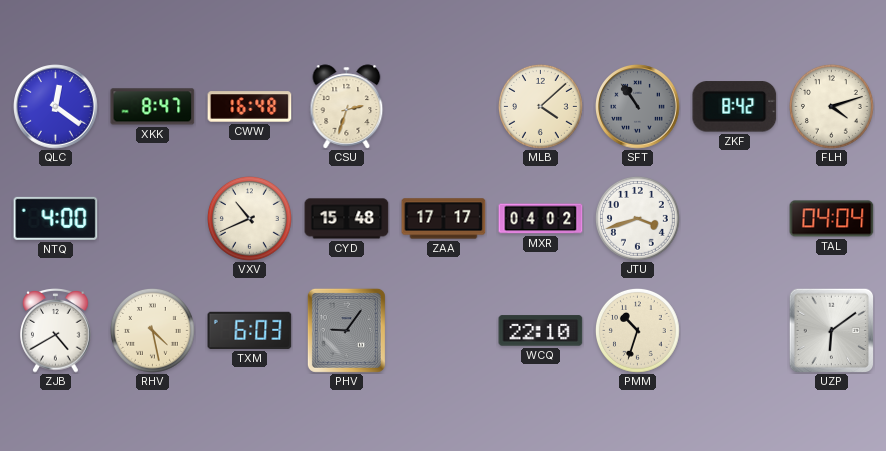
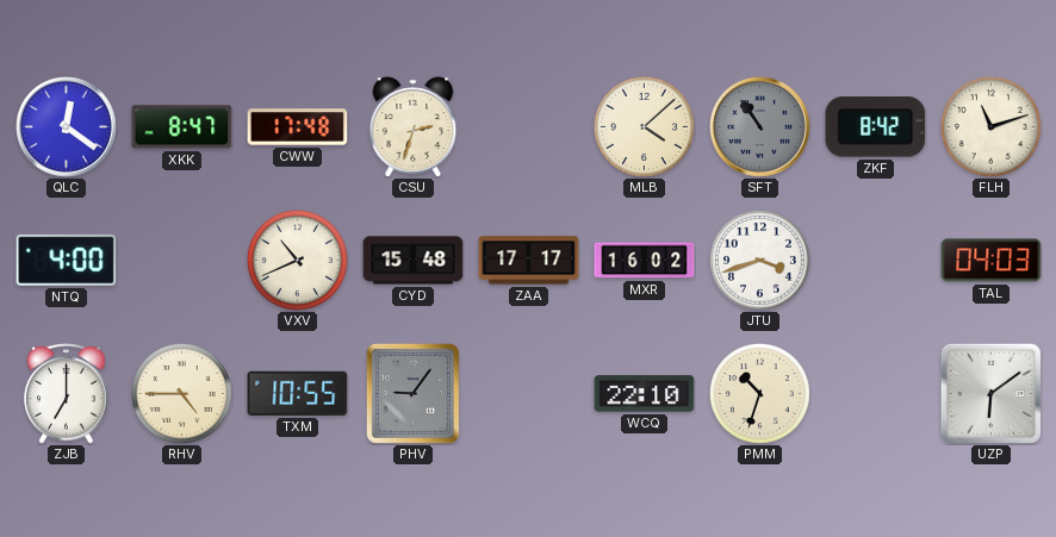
CWW: 16:48 -> 17:48
FLH: 4:12 -> 11:12
MXR: 04:02 -> 16:02
TAL: 04:04 -> 04:03
ZJB: 4:40 -> 7:00
RHV: 4:28 -> 4:45
TXM: 6:03 -> 10:55
